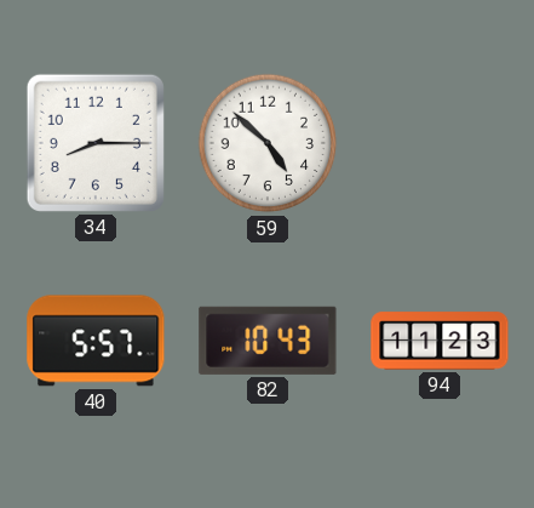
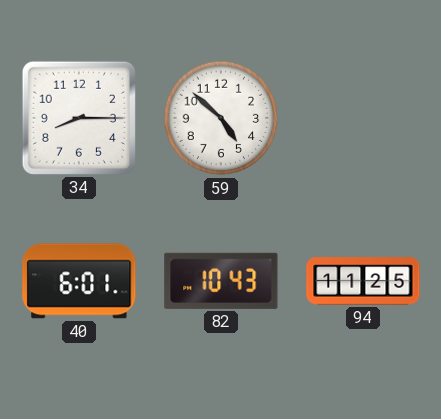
40: 5:57 -> 6:01
94: 11:23 -> 11:25
